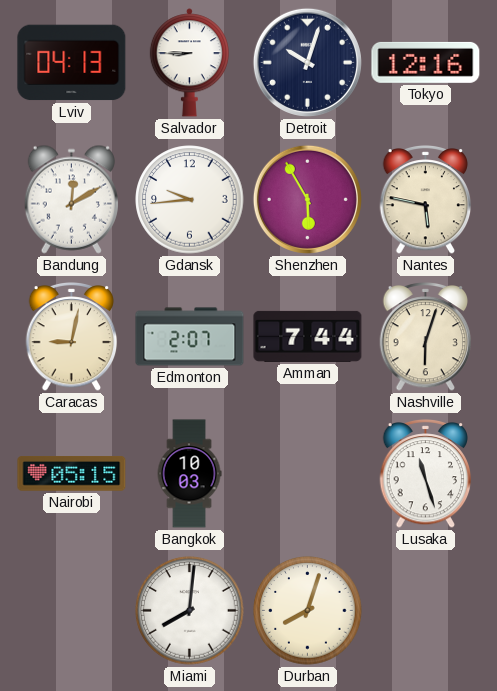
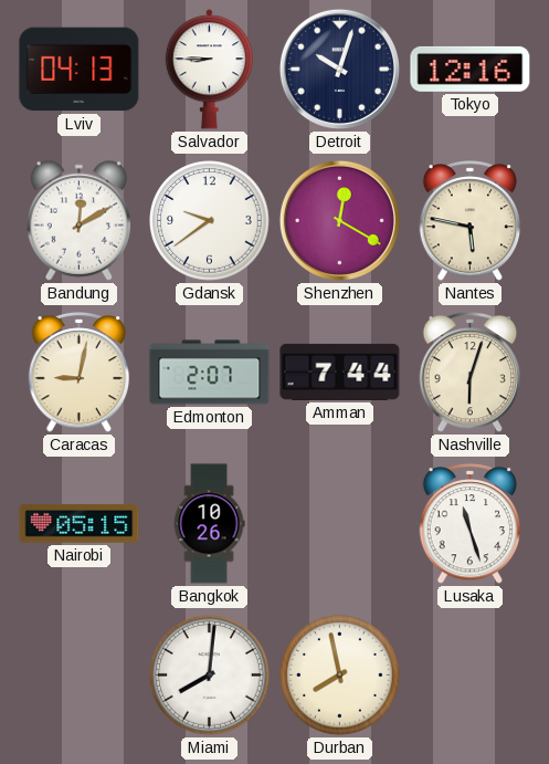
Gdansk: 9:44 -> 9:39
Shenzhen: 5:55 -> 12:20
Bangkok: 10:03 -> 10:26
Durban: 8:03 -> 7:58
